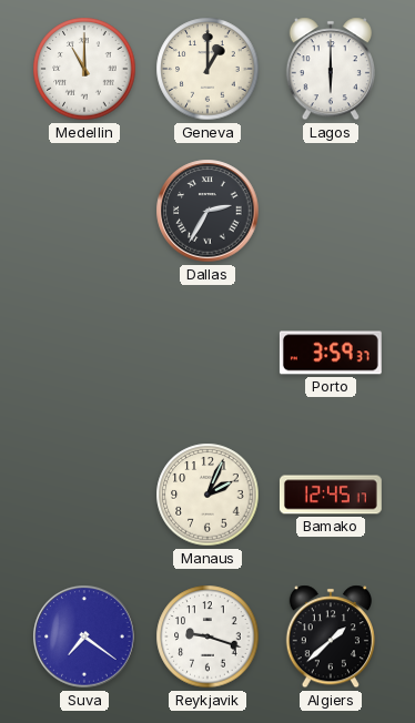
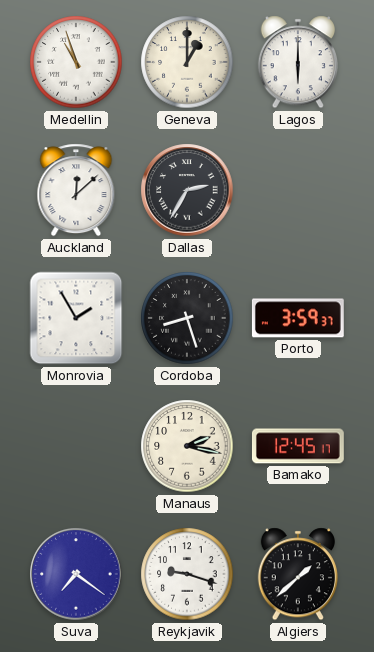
Medellin: 11:00 -> 10:57
Auckland: none -> 12:08
Monrovia: none -> 1:55
Cordoba: none -> 8:27
Manaus: 2:04 -> 2:17
